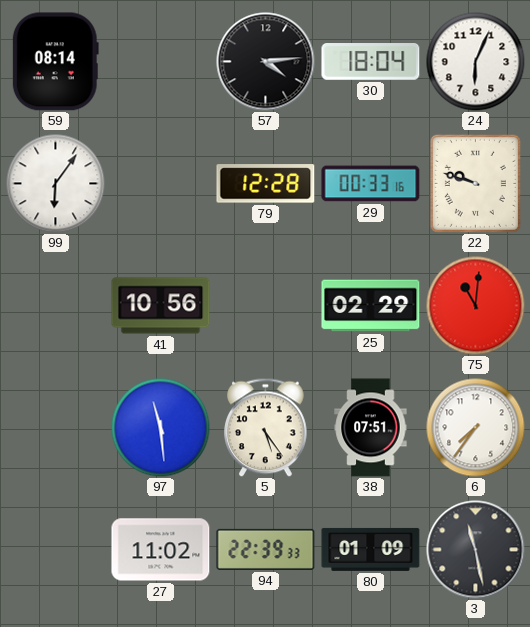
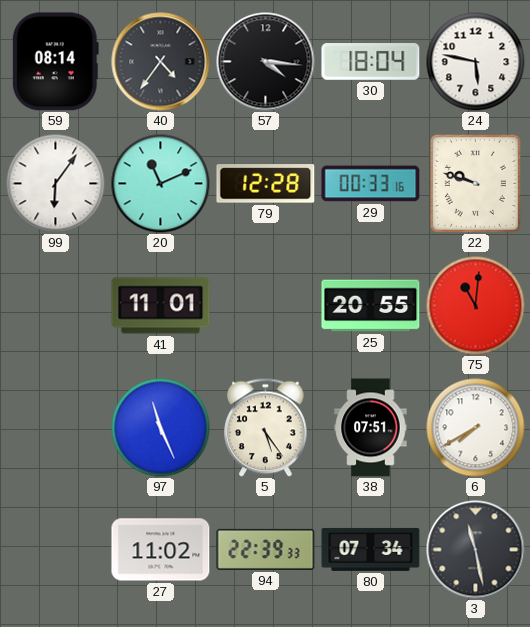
40: none -> 4:36
57: 4:14 -> 4:16
24: 6:04 -> 5:47
20: none -> 11:11
41: 10:56 -> 11:01
25: 02:29 -> 20:55
97: 11:29 -> 11:26
6: 7:36 -> 7:40
80: 01:09 -> 07:34
